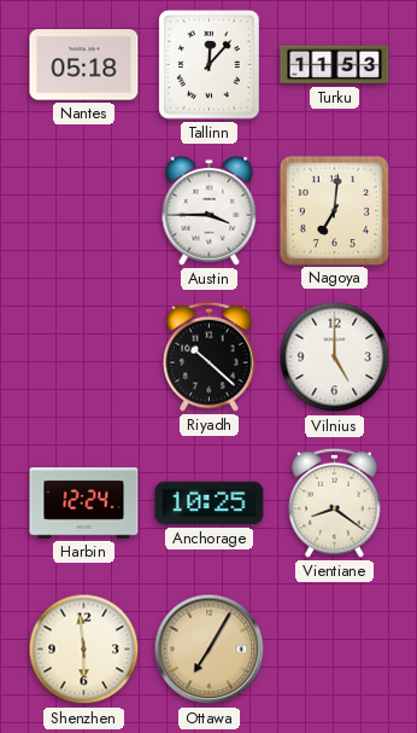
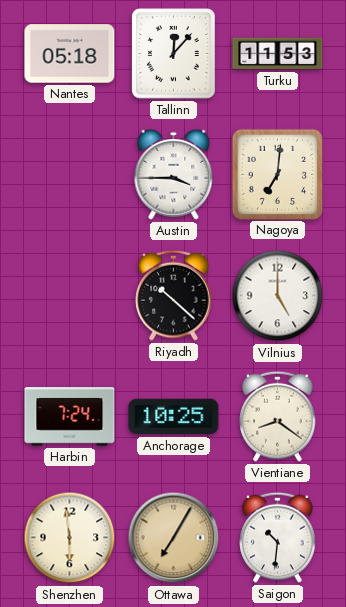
Harbin: 12:24 -> 7:24
Saigon: none -> 10:31
